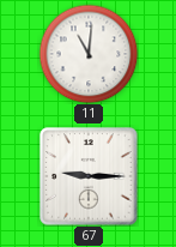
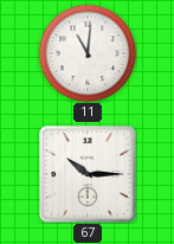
67: 9:15 -> 10:15
